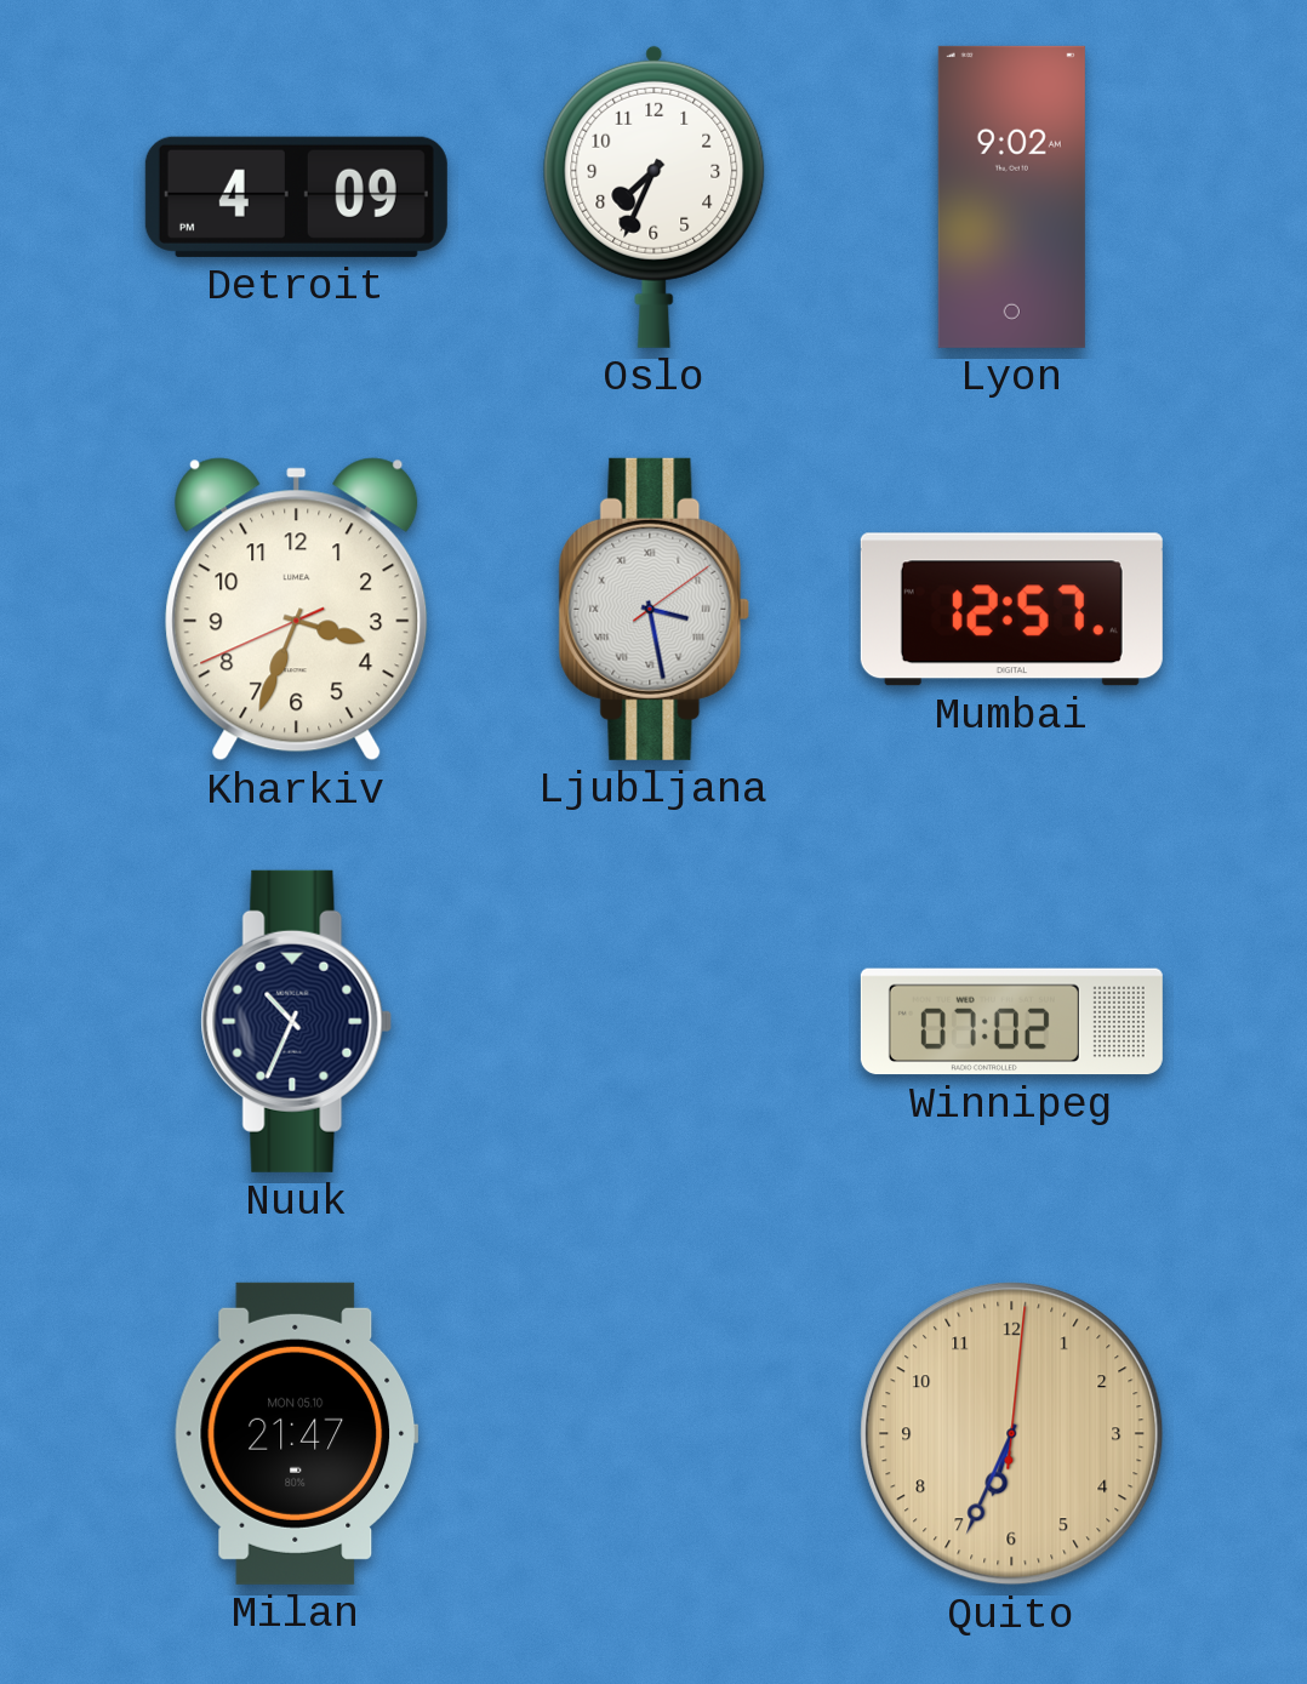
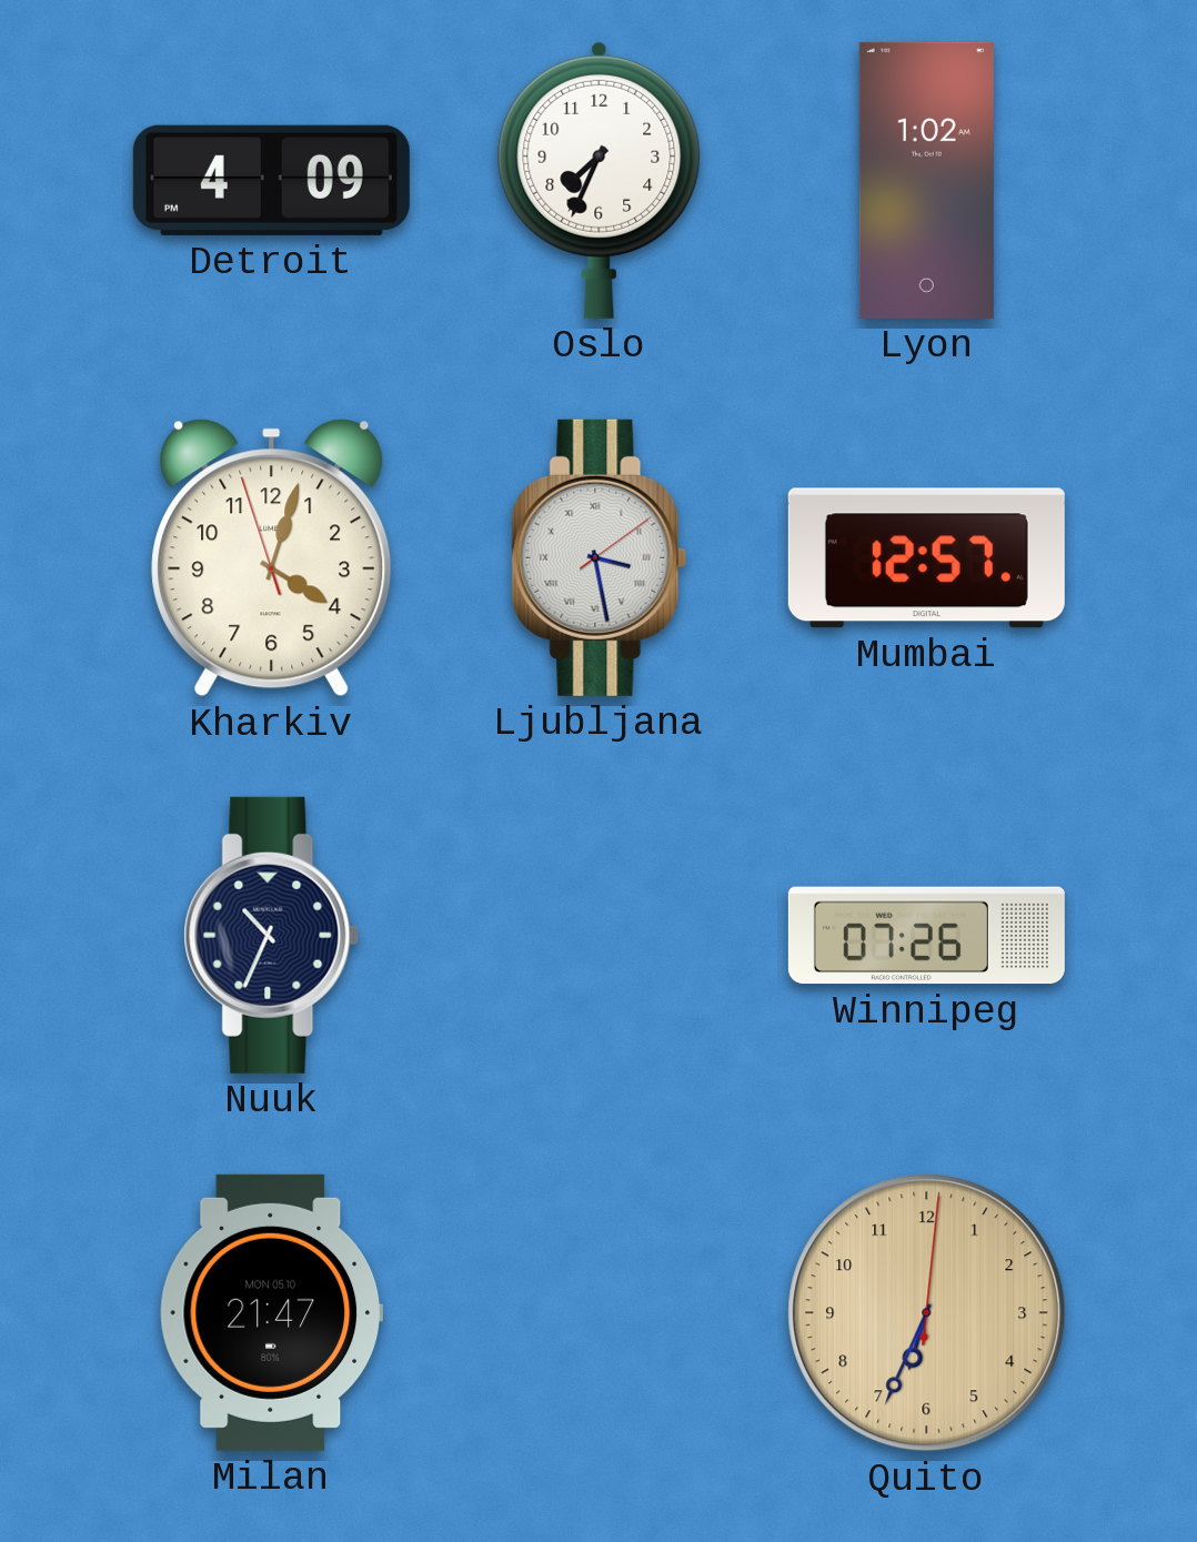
Lyon: 9:02 -> 1:02
Kharkiv: 3:33 -> 4:02
Winnipeg: 07:02 -> 07:26
